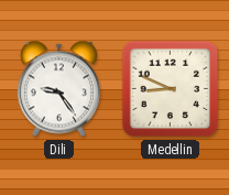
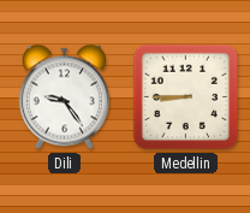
Medellin: 8:49 -> 8:45
